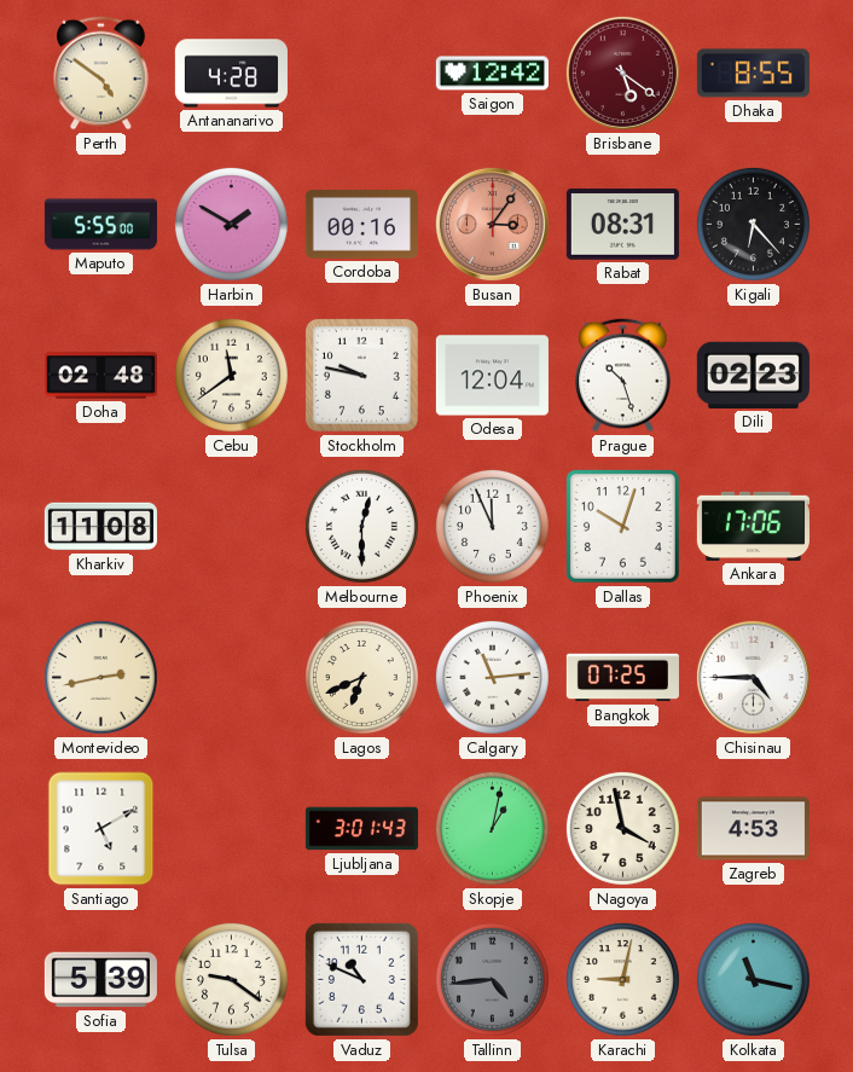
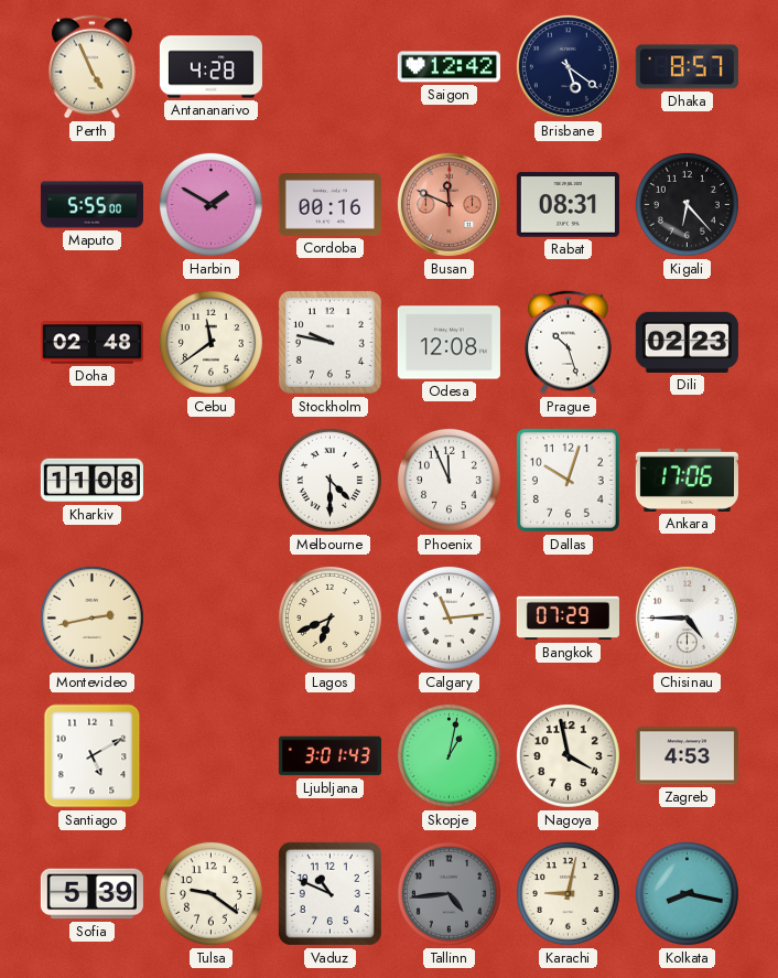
Perth: 4:51 -> 4:56
Brisbane dial: burgundy -> navy
Dhaka: 8:55 -> 8:57
Busan: 3:06 -> 11:49
Odesa: 12:04 -> 12:08
Melbourne: 12:30 -> 4:30
Bangkok: 07:25 -> 07:29
Kolkata: 11:17 -> 8:17
